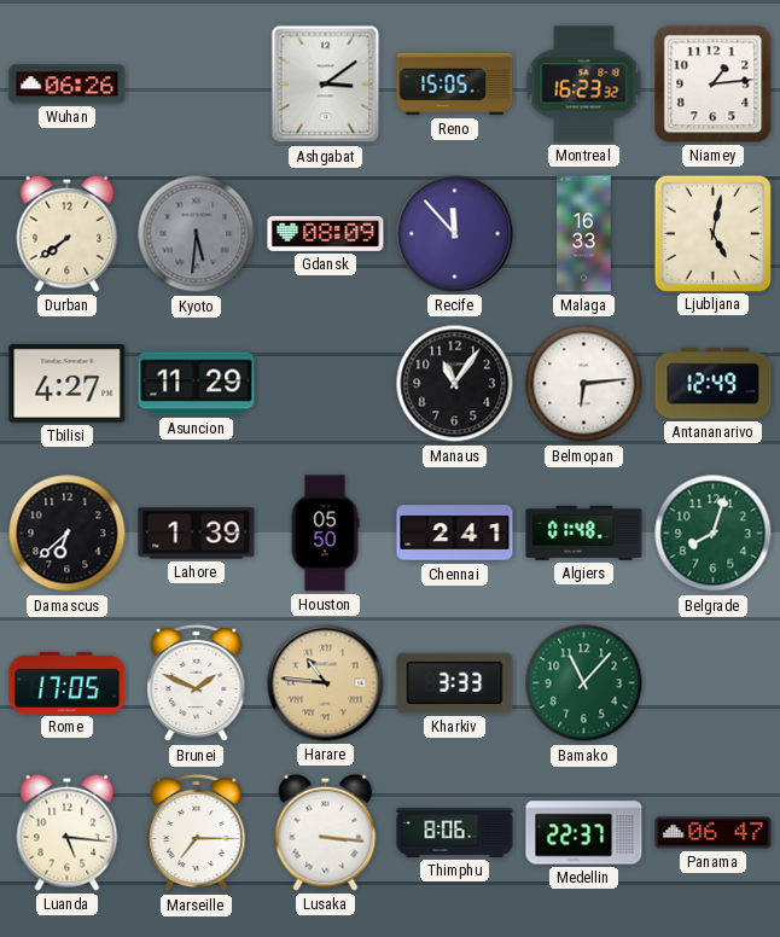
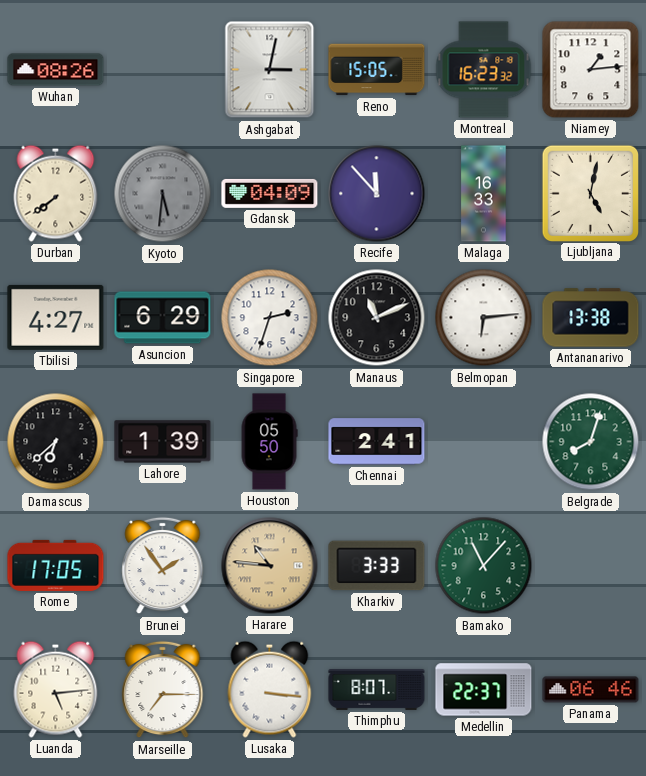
Wuhan: 06:26 -> 08:26
Ashgabat: 3:09 -> 3:02
Gdansk: 08:09 -> 04:09
Asuncion: 11:29 -> 6:29
Singapore: none -> 2:33
Manaus: 11:06 -> 11:11
Antananarivo: 12:49 -> 13:38
Algiers: 01:48 -> none
Brunei: 1:49 -> 1:54
Luanda: 5:16 -> 5:14
Thimphu: 8:06 -> 8:07
Panama: 06:47 -> 06:46
